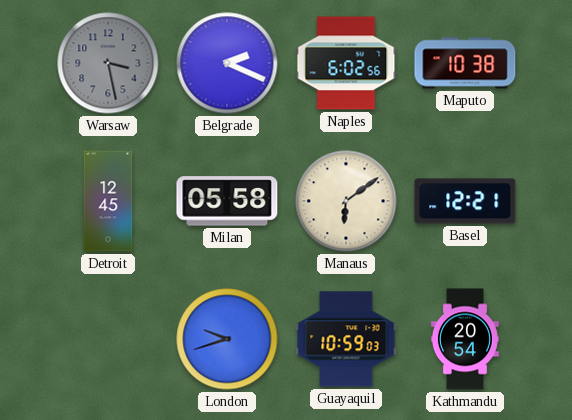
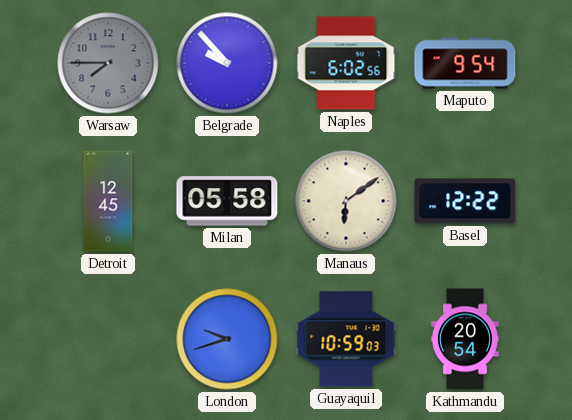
Warsaw: 3:28 -> 7:45
Belgrade: 2:19 -> 9:53
Maputo: 10:38 -> 9:54
Basel: 12:21 -> 12:22
